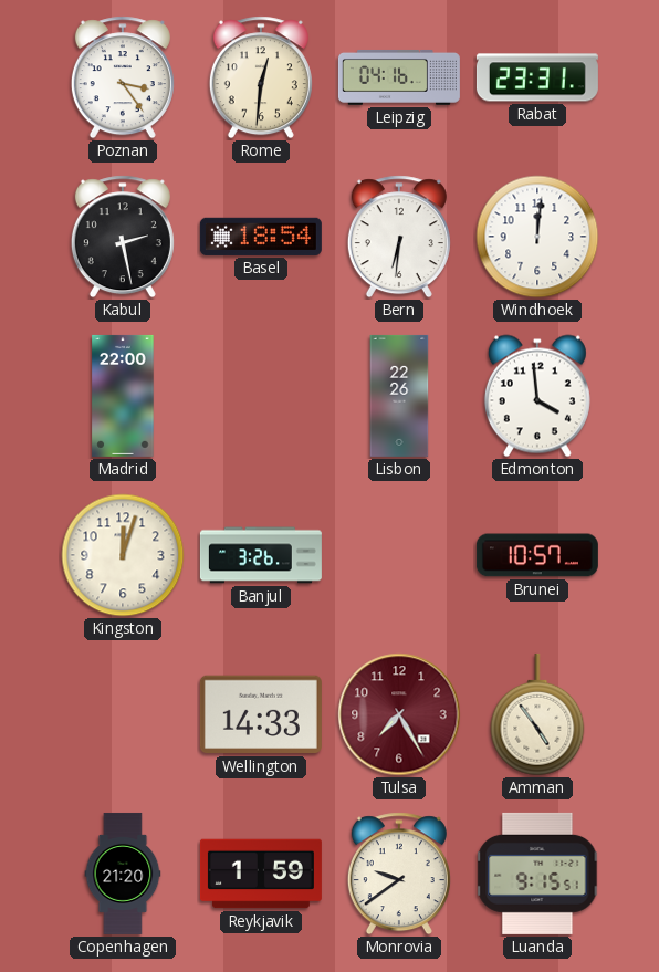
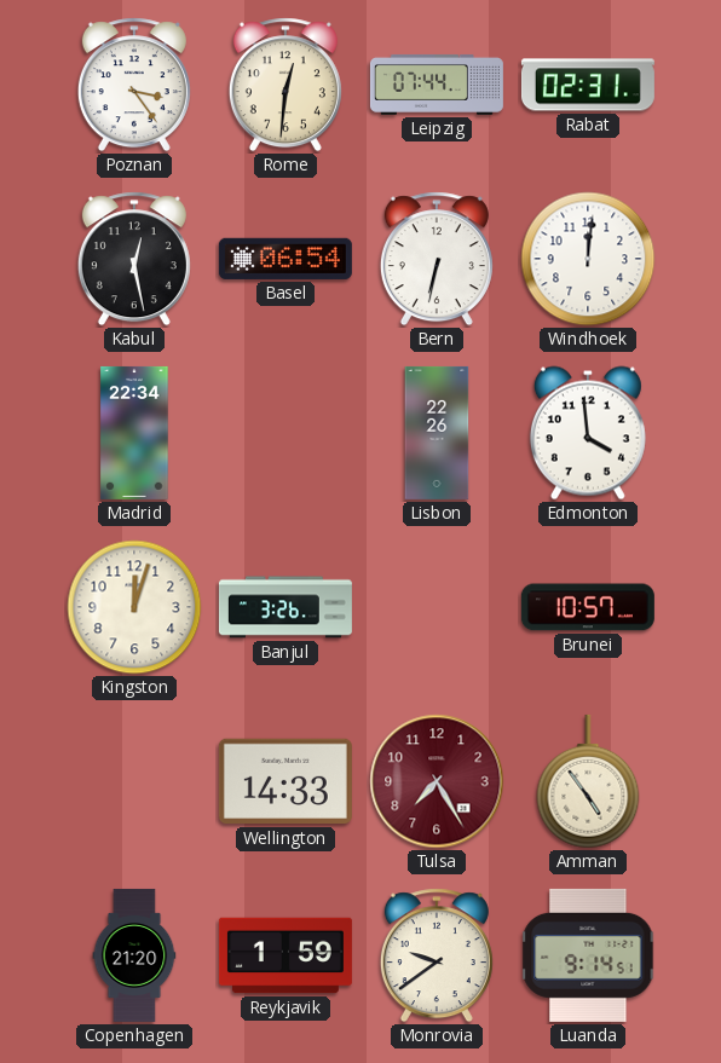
Leipzig: 04:16 -> 07:44
Rabat: 23:31 -> 02:31
Kabul: 2:28 -> 12:28
Basel: 18:54 -> 06:54
Bern: 6:31 -> 6:32
Madrid: 22:00 -> 22:34
Luanda: 9:15 -> 9:14
